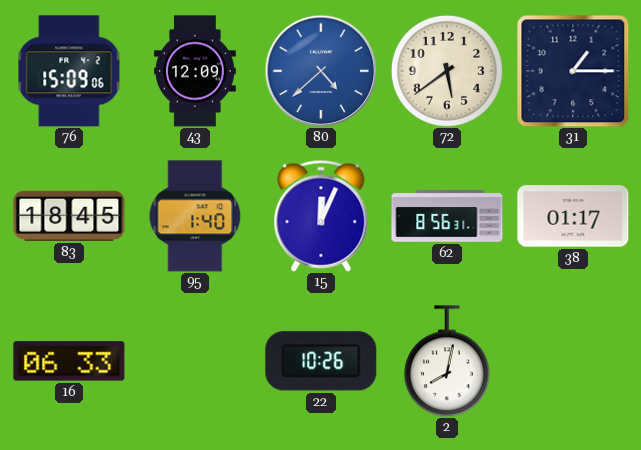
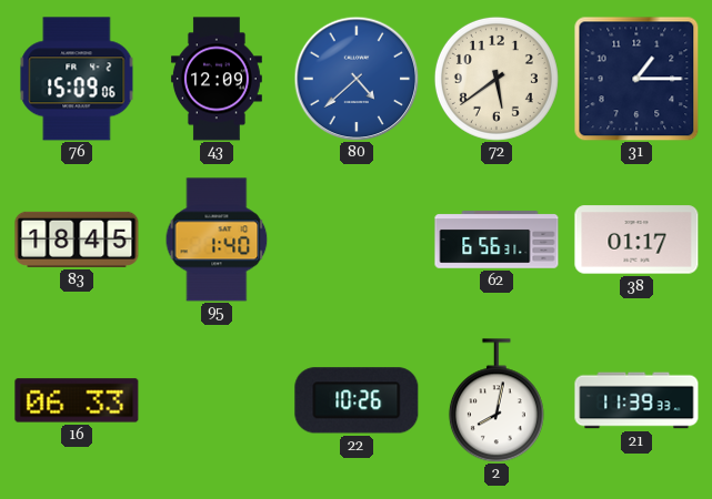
15: 12:04 -> none
62: 8:56 -> 6:56
21: none -> 11:39
